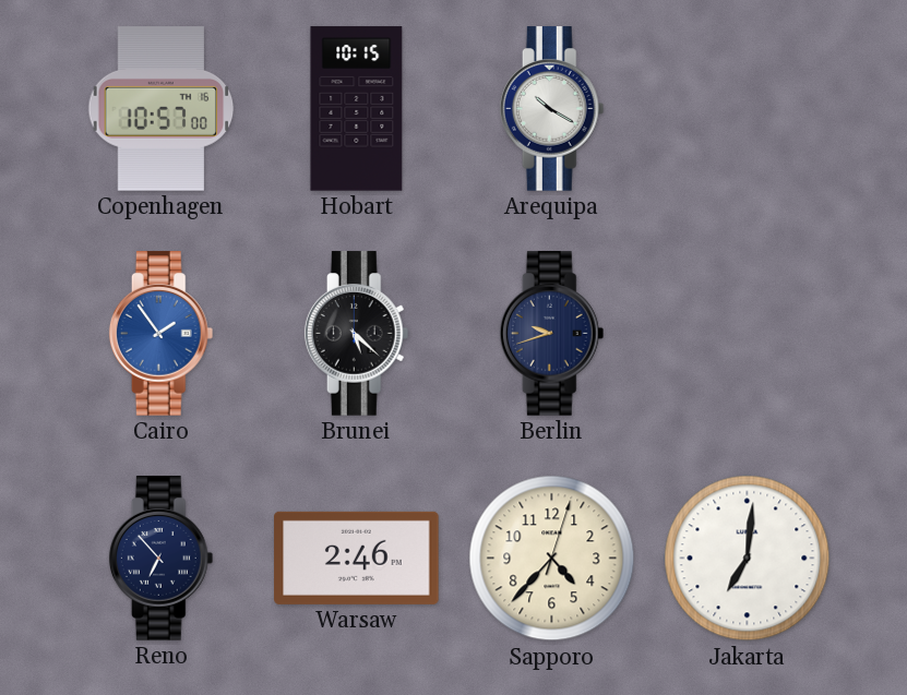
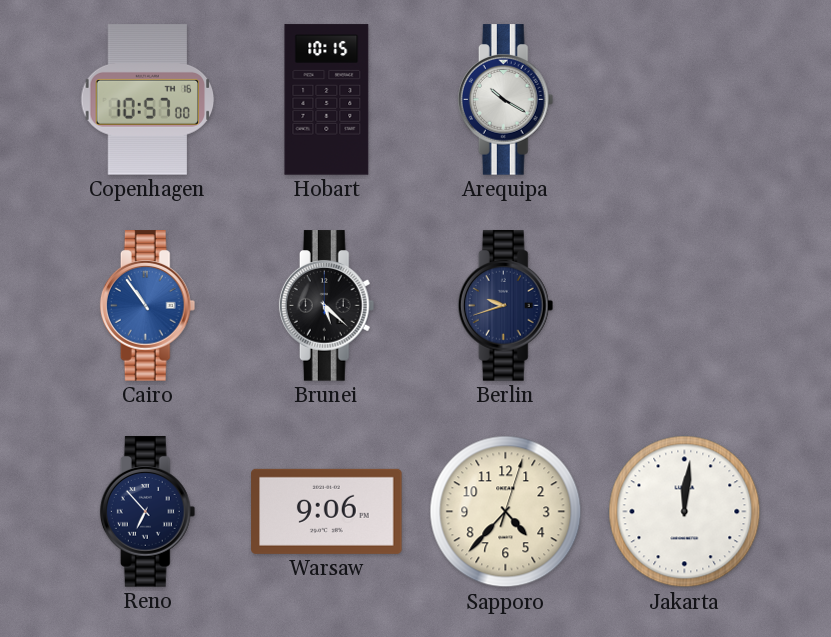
Cairo: 1:54 -> 10:54
Warsaw: 2:46 -> 9:06
Jakarta: 7:01 -> 12:01
